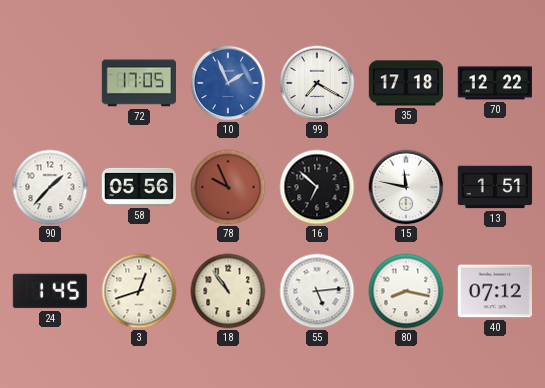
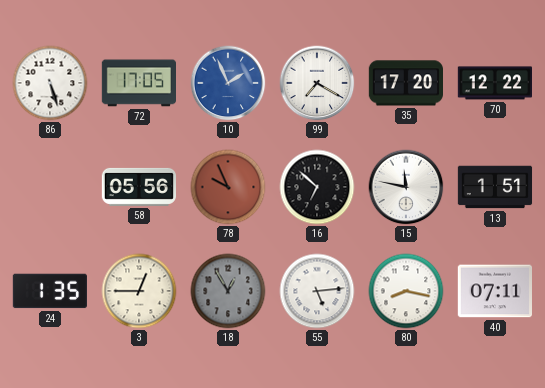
86: none -> 5:27
35: 17:18 -> 17:20
90: 1:37 -> none
24: 1:45 -> 1:35
3: 12:42 -> 12:45
18: 10:54 -> 12:55
18 dial: cream -> grey
40: 07:12 -> 07:11
